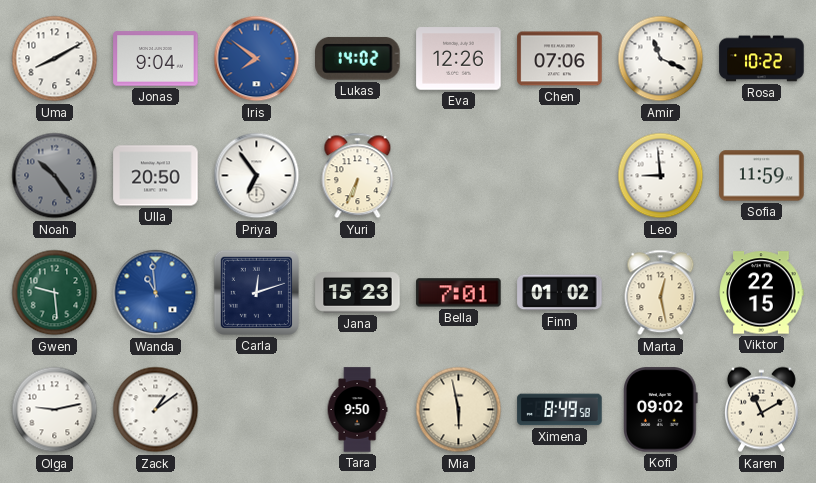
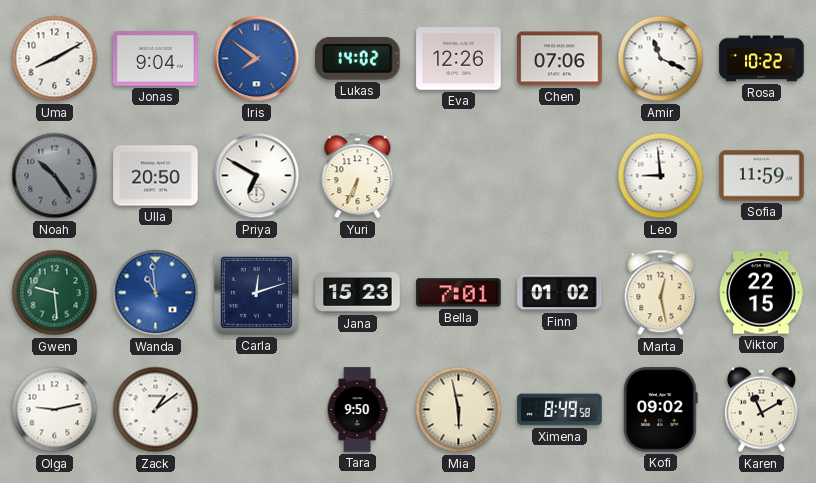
Priya: 6:54 -> 6:50
